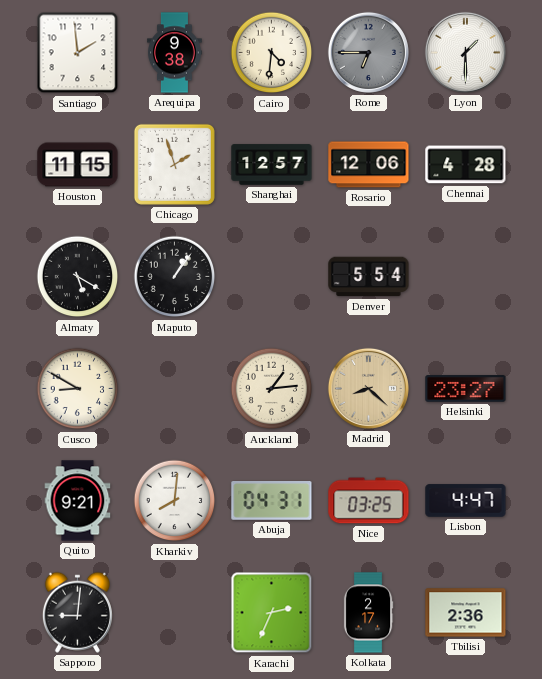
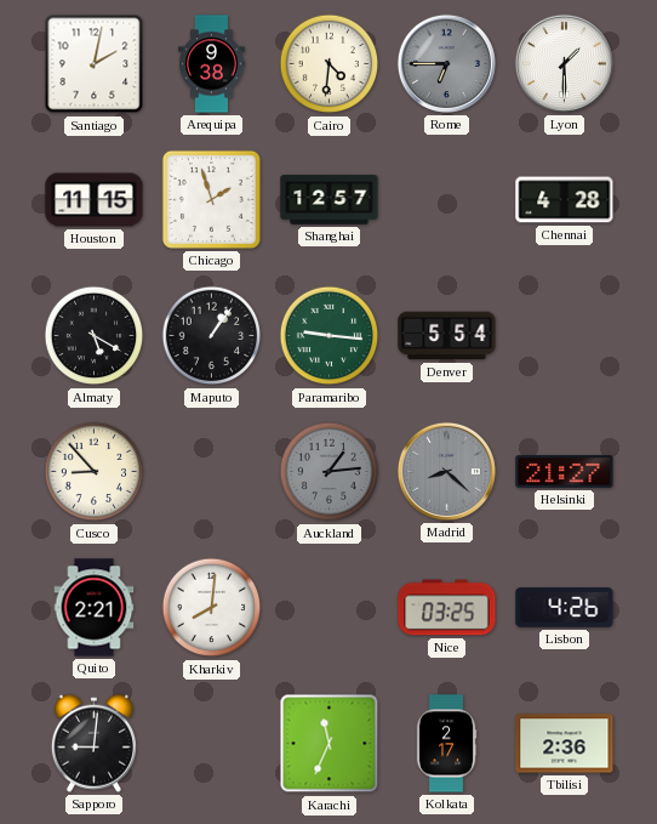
Santiago: 1:59 -> 2:02
Rosario: 12:06 -> none
Paramaribo: none -> 9:16
Cusco: 8:50 -> 8:53
Auckland dial: cream -> grey
Madrid dial: champagne -> grey
Helsinki: 23:27 -> 21:27
Quito: 9:21 -> 2:21
Abuja: 04:31 -> none
Lisbon: 4:47 -> 4:26
Karachi: 2:34 -> 11:34
